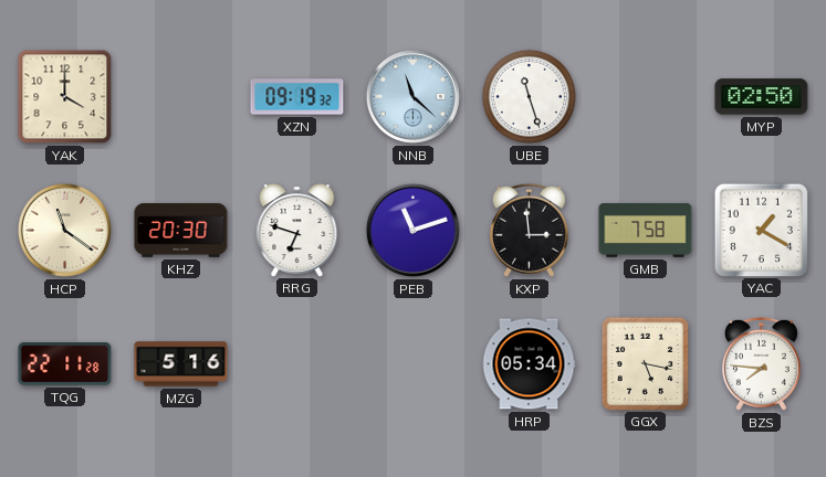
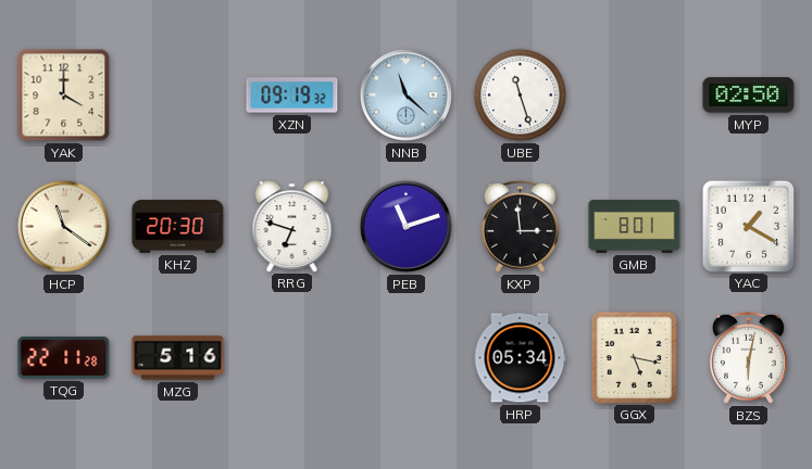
GMB: 7:58 -> 8:01
BZS: 7:46 -> 6:02
